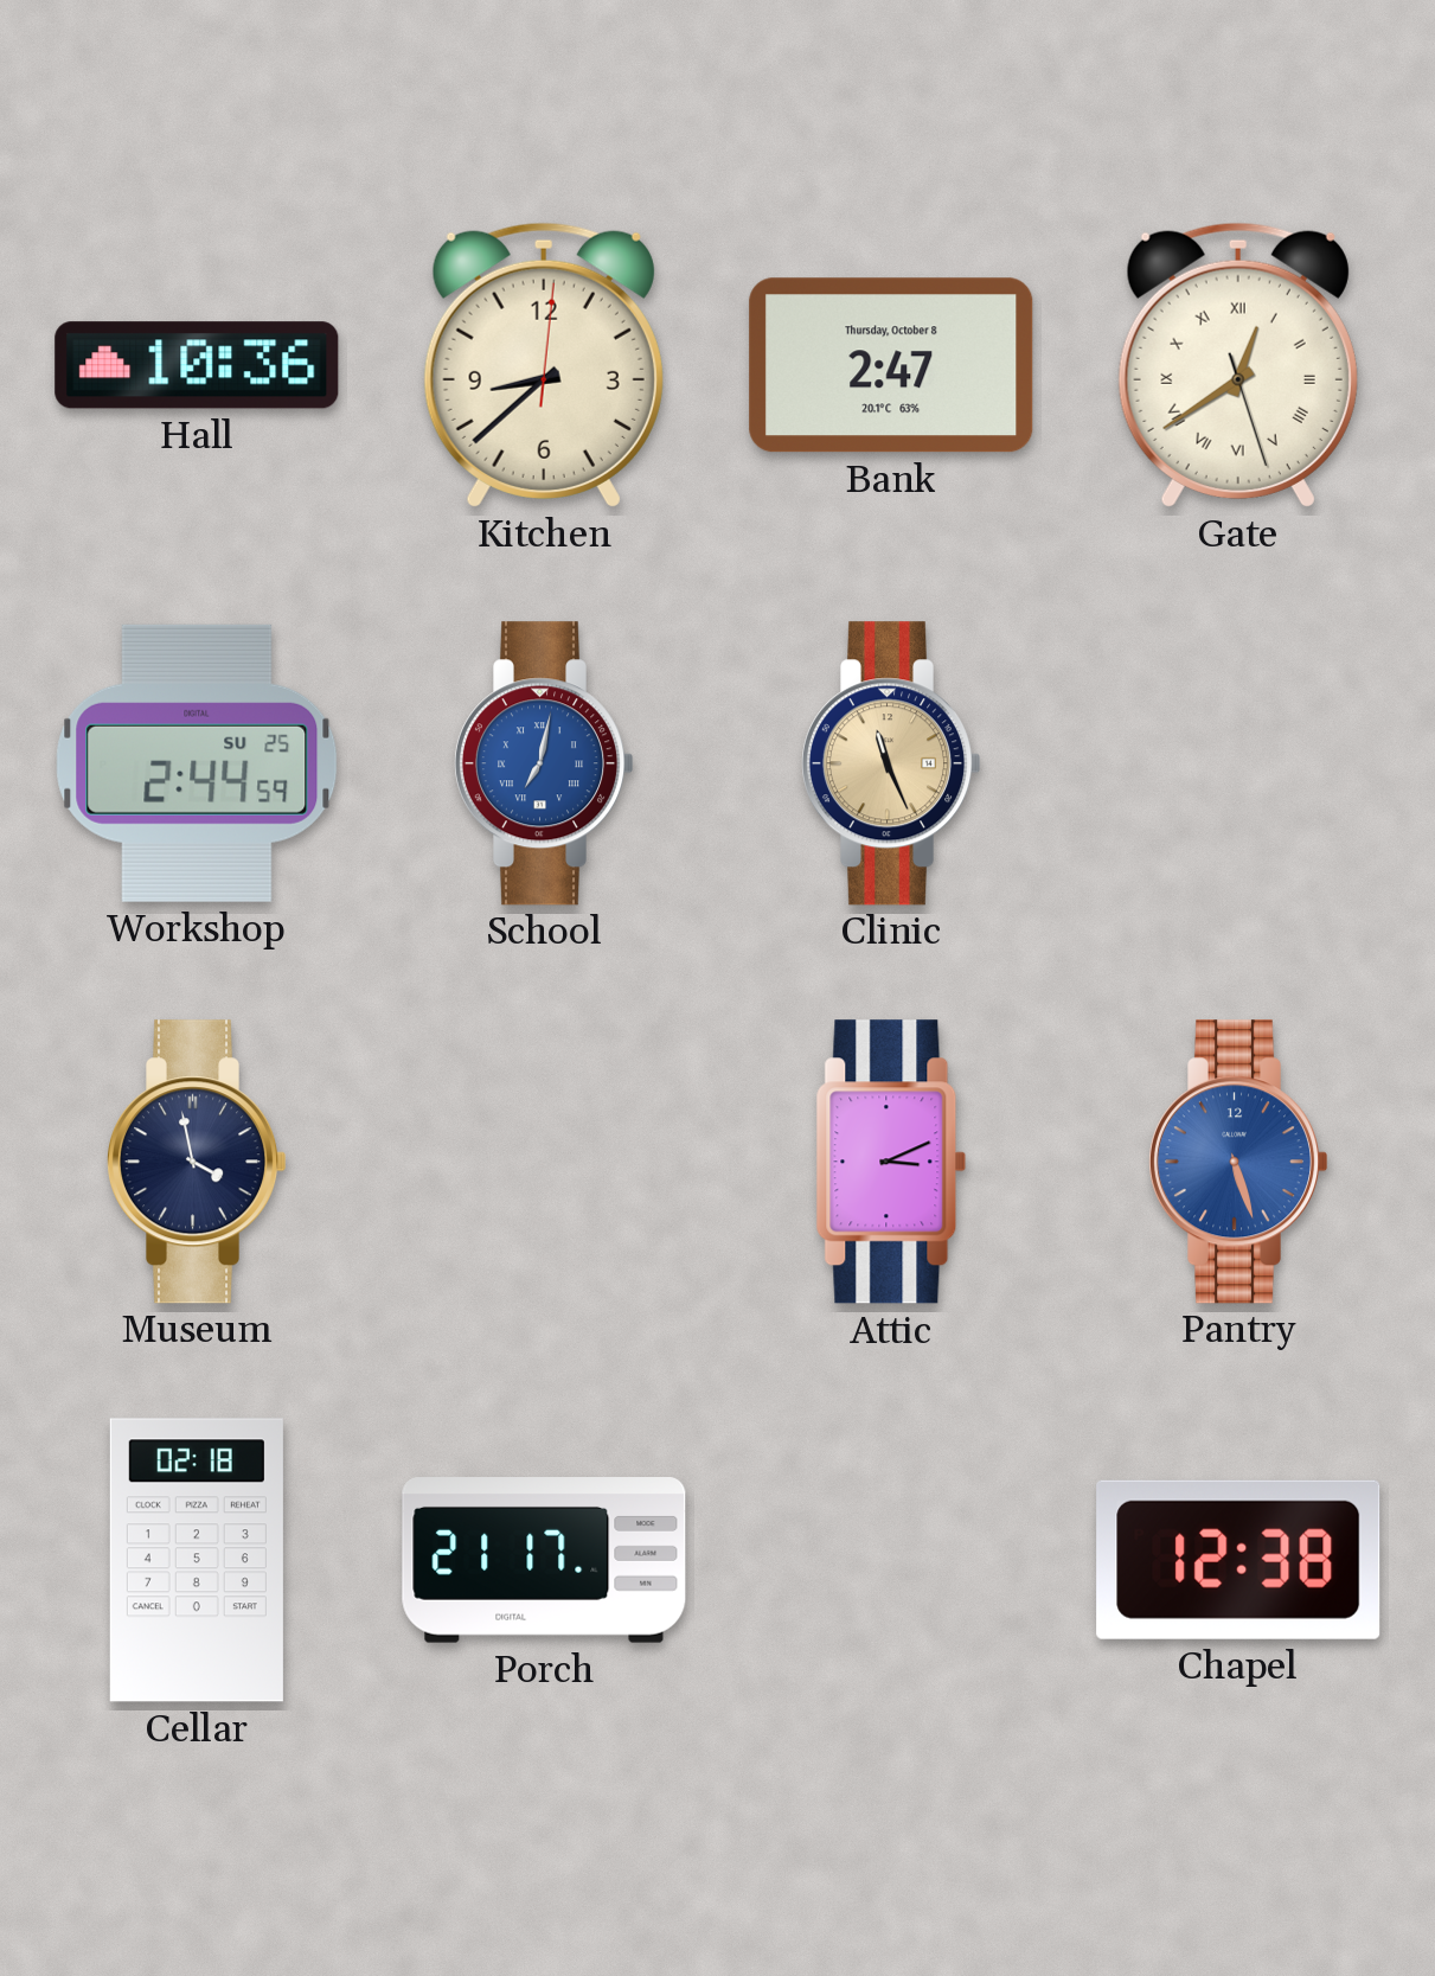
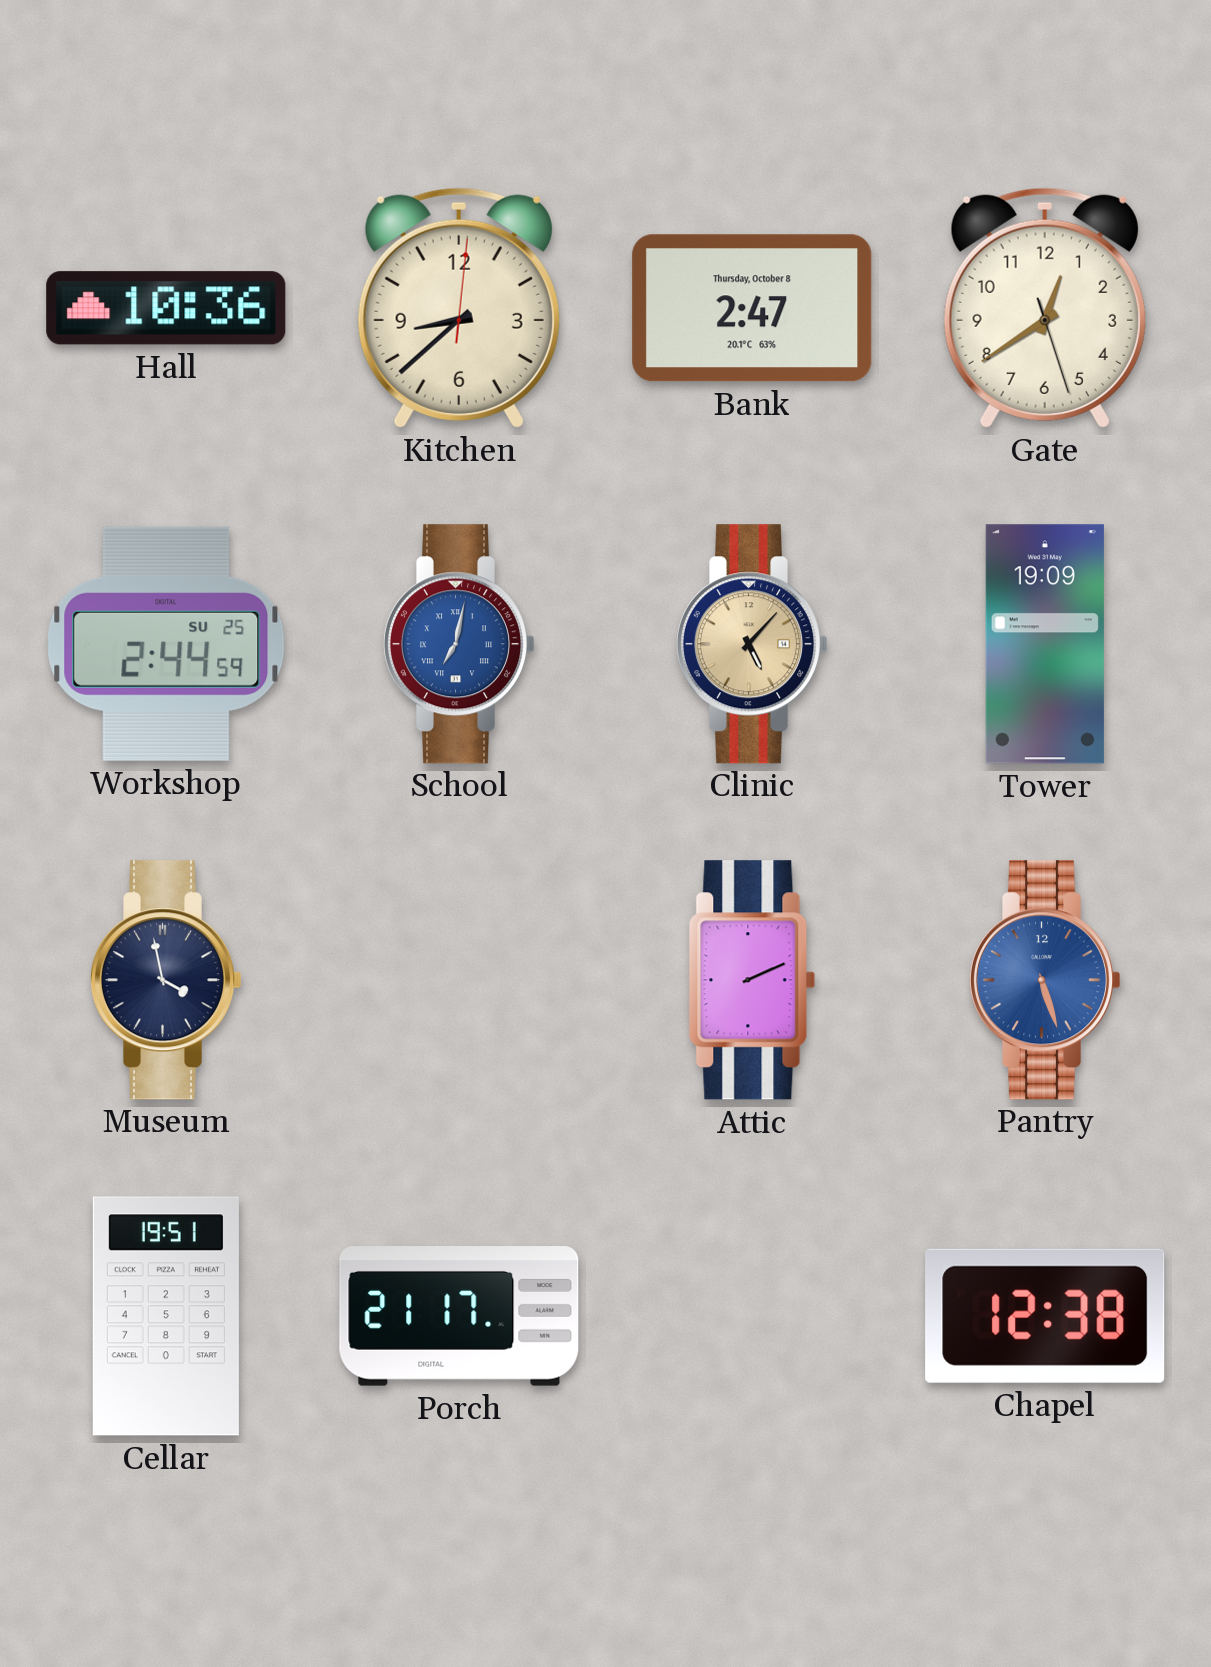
Gate numerals: Roman -> Arabic
Clinic: 11:26 -> 5:07
Tower: none -> 19:09
Attic: 3:11 -> 2:11
Cellar: 02:18 -> 19:51
